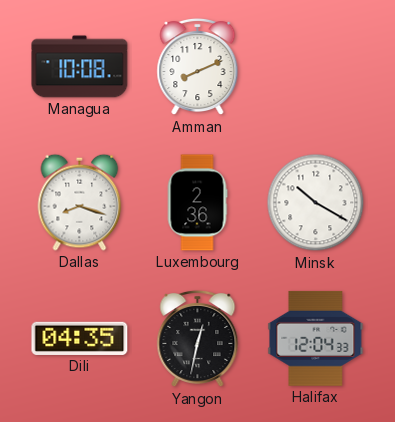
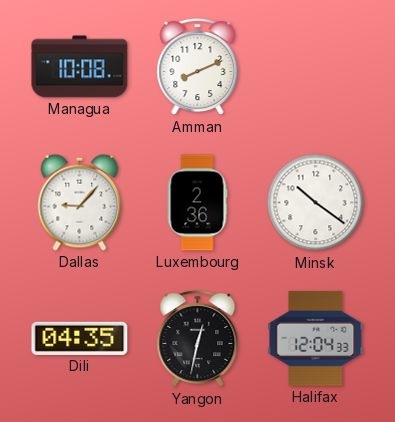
Dallas: 8:18 -> 9:07
Minsk: 10:20 -> 10:21
